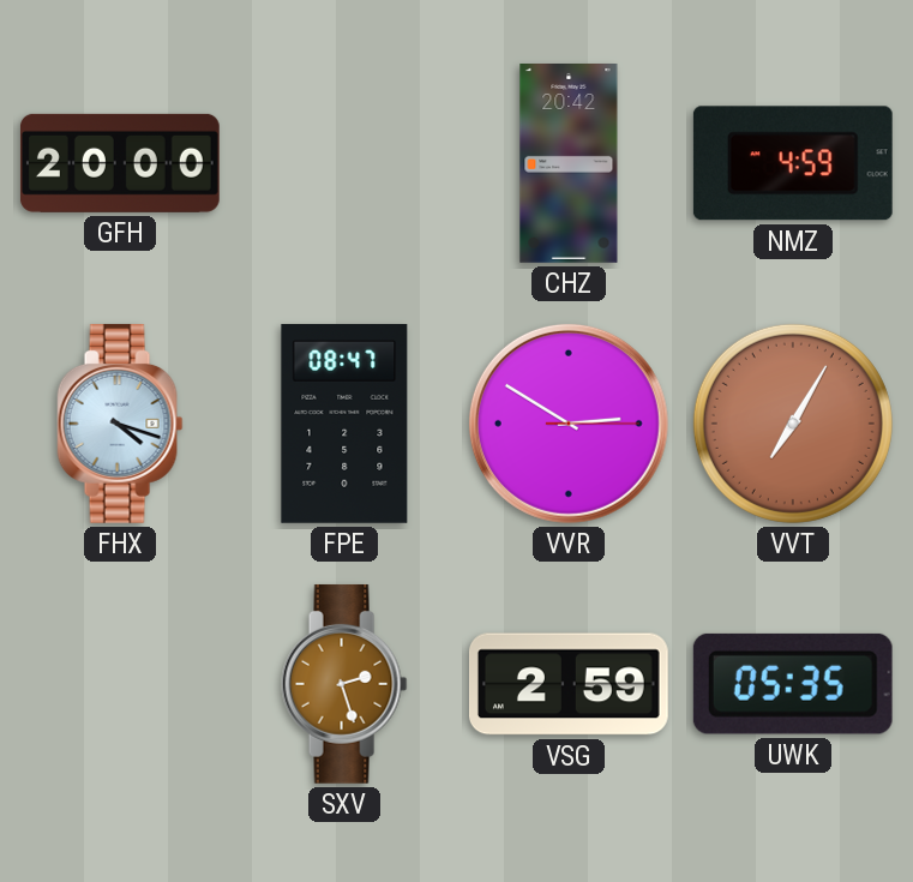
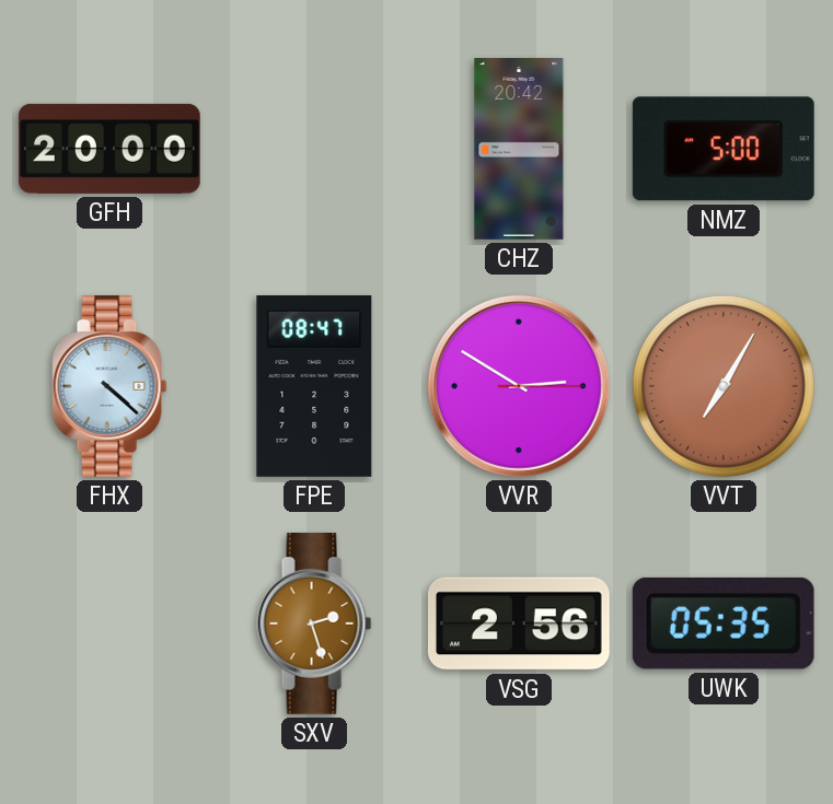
NMZ: 4:59 -> 5:00
FHX: 4:18 -> 4:22
VSG: 2:59 -> 2:56
